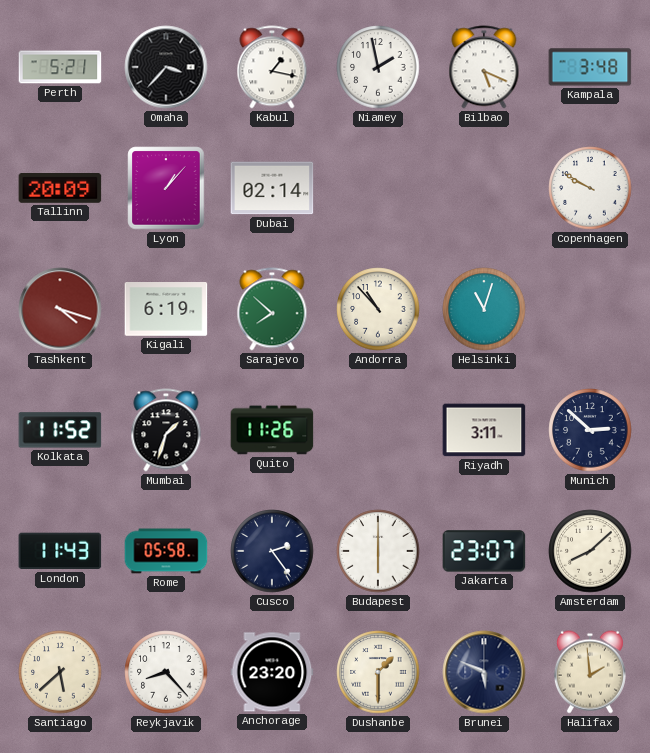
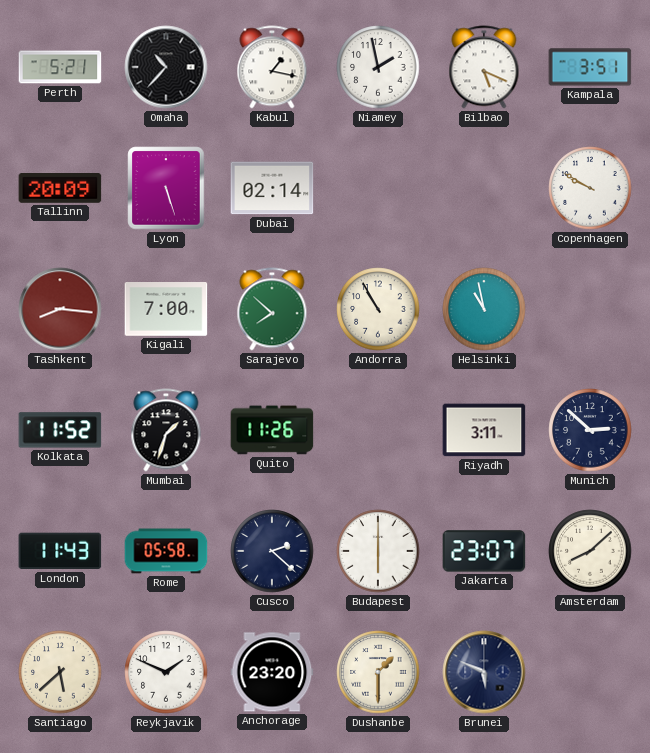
Omaha: 3:37 -> 10:37
Kampala: 3:48 -> 3:51
Lyon: 1:07 -> 5:27
Tashkent: 4:18 -> 8:16
Kigali: 6:19 -> 7:00
Andorra: 10:53 -> 10:55
Helsinki: 11:03 -> 10:58
Cusco: 2:24 -> 2:22
Reykjavik: 8:23 -> 1:49
Halifax: 1:59 -> none
